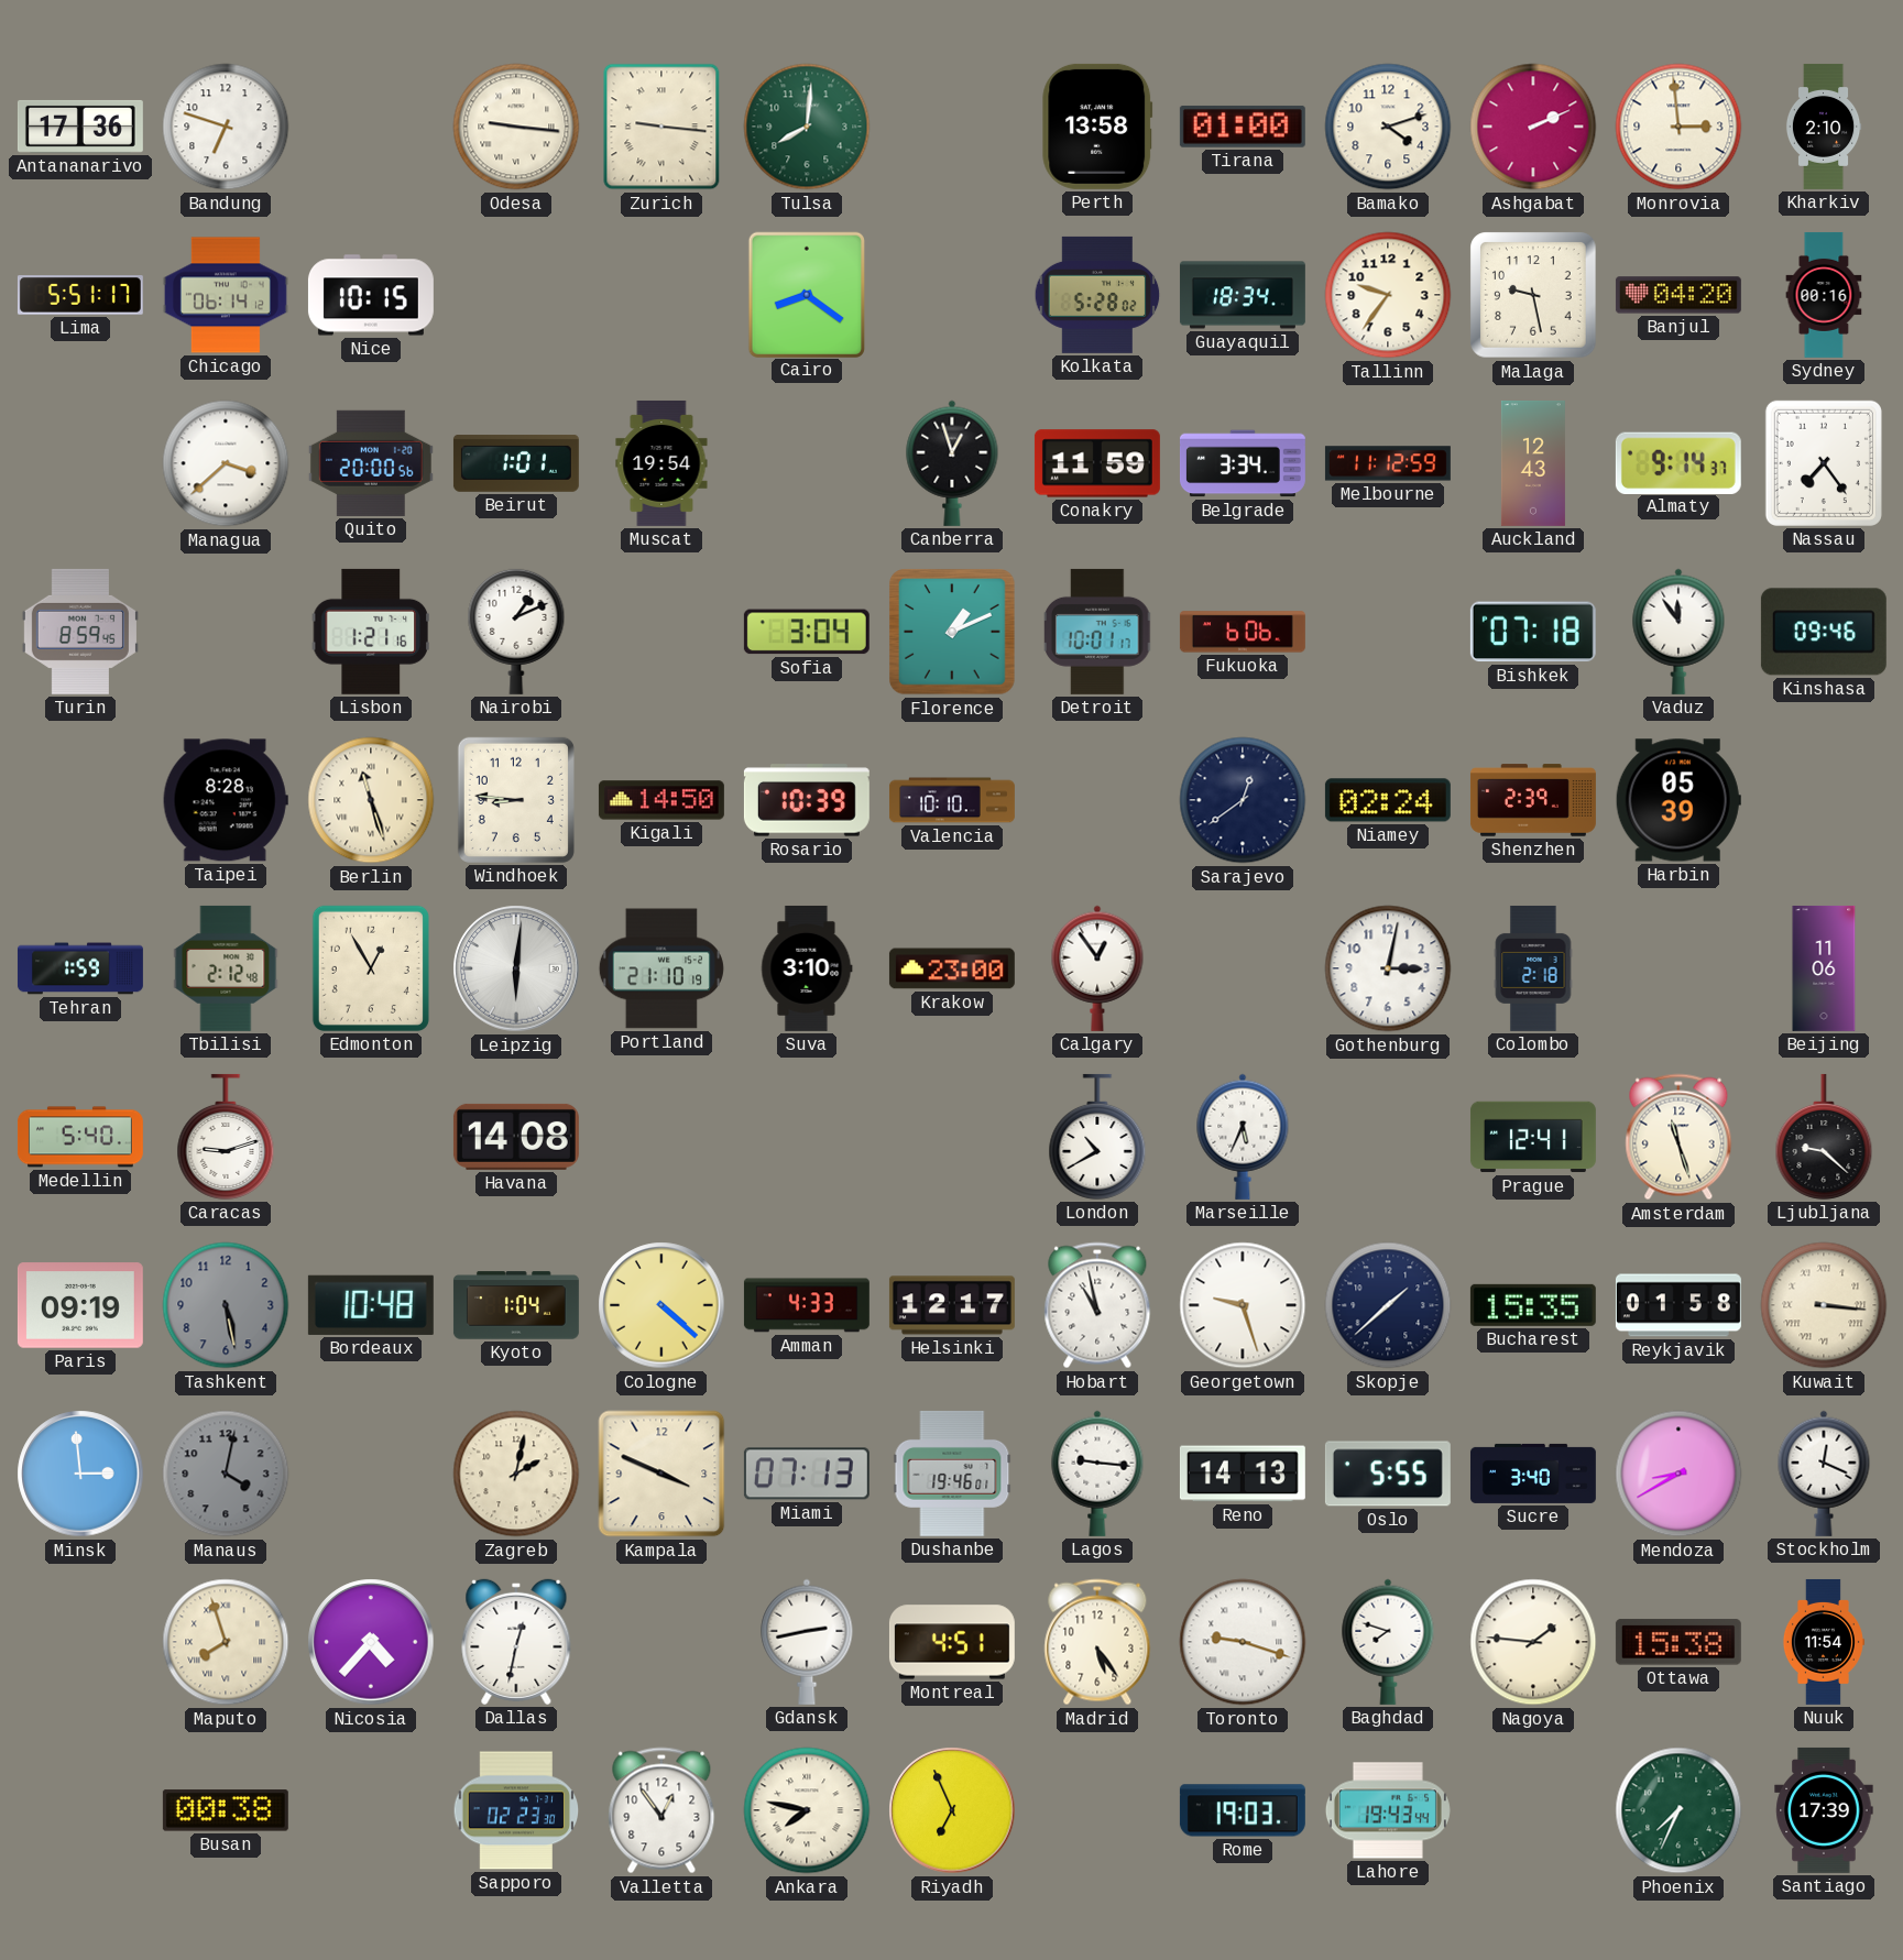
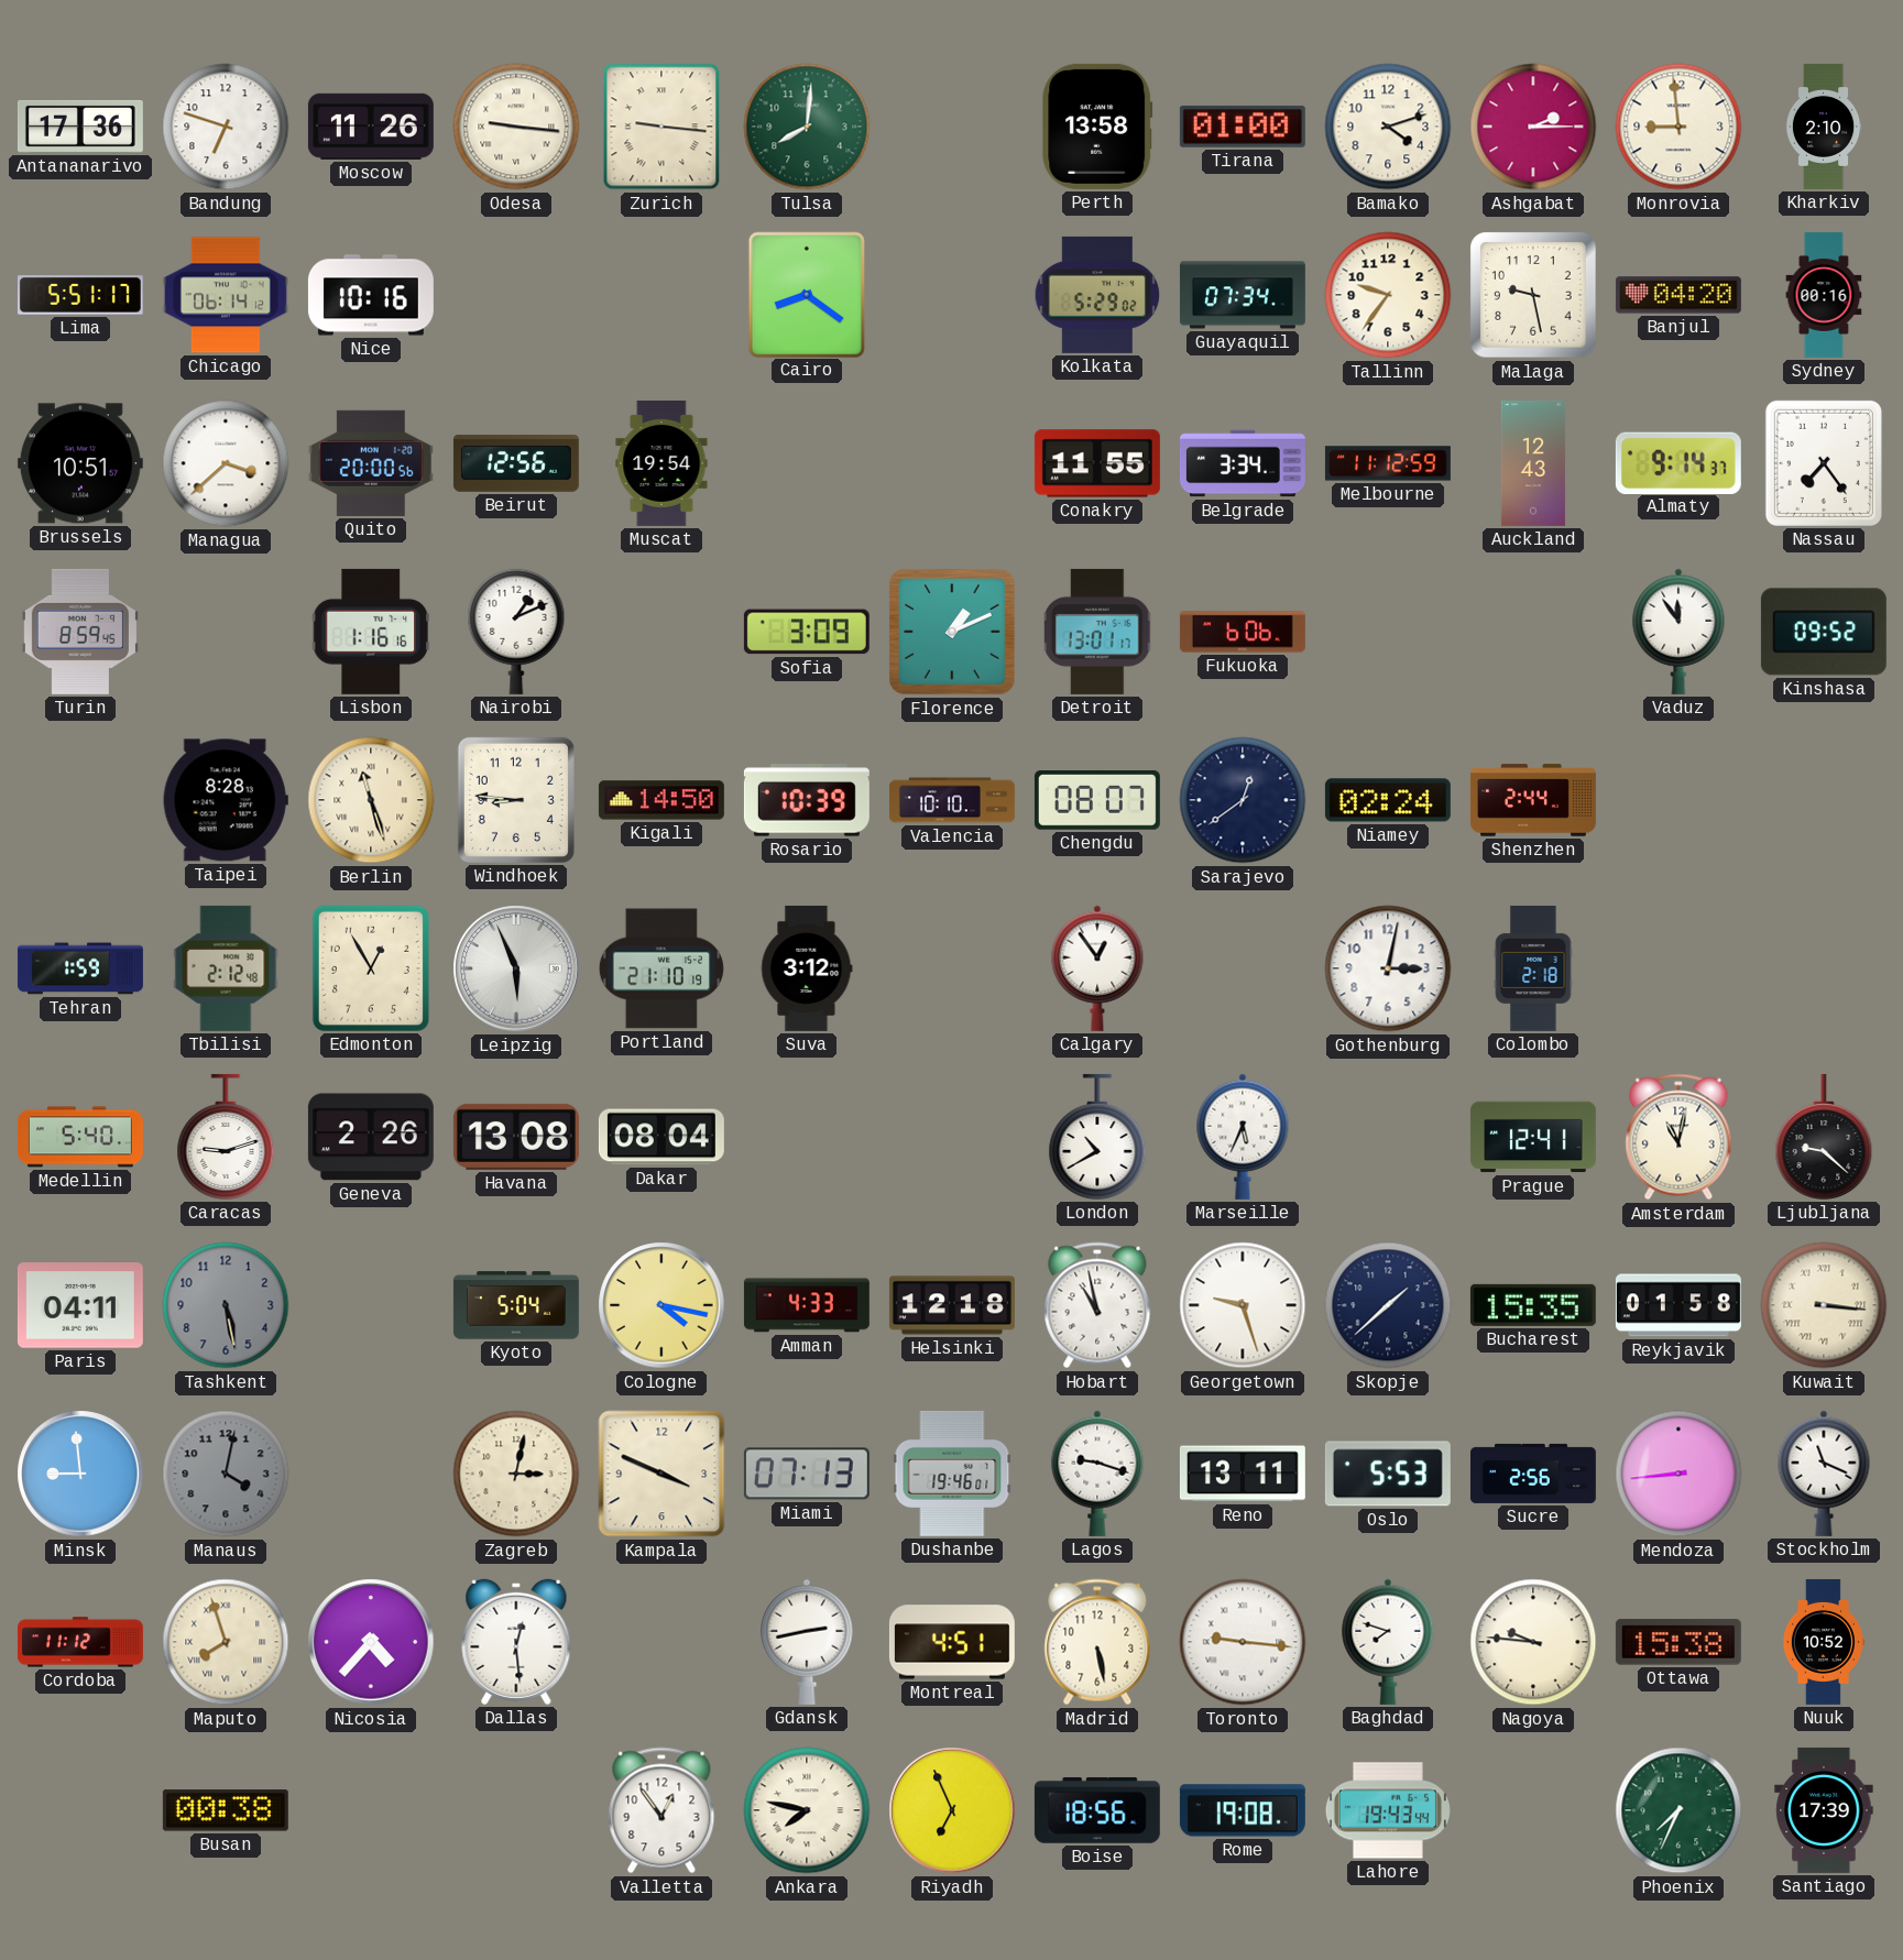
Moscow: none -> 11:26
Ashgabat: 2:11 -> 2:15
Monrovia: 2:59 -> 8:59
Nice: 10:15 -> 10:16
Kolkata: 5:28 -> 5:29
Guayaquil: 18:34 -> 07:34
Brussels: none -> 10:51
Beirut: 1:01 -> 12:56
Canberra: 12:57 -> none
Conakry: 11:59 -> 11:55
Lisbon: 1:21 -> 1:16
Sofia: 3:04 -> 3:09
Detroit: 10:01 -> 13:01
Bishkek: 07:18 -> none
Kinshasa: 09:46 -> 09:52
Chengdu: none -> 08:07
Shenzhen: 2:39 -> 2:44
Harbin: 05:39 -> none
Leipzig: 6:01 -> 5:56
Suva: 3:10 -> 3:12
Krakow: 23:00 -> none
Beijing: 11:06 -> none
Geneva: none -> 2:26
Havana: 14:08 -> 13:08
Dakar: none -> 08:04
Amsterdam: 11:27 -> 11:02
Paris: 09:19 -> 04:11
Bordeaux: 10:48 -> none
Kyoto: 1:04 -> 5:04
Cologne: 4:22 -> 4:17
Helsinki: 12:17 -> 12:18
Minsk: 2:59 -> 8:59
Zagreb: 2:02 -> 3:02
Lagos: 9:16 -> 9:18
Reno: 14:13 -> 13:11
Oslo: 5:55 -> 5:53
Sucre: 3:40 -> 2:56
Mendoza: 8:40 -> 8:44
Stockholm: 12:19 -> 11:19
Cordoba: none -> 11:12
Dallas: 12:32 -> 12:29
Madrid: 5:24 -> 5:28
Toronto: 9:18 -> 9:16
Nagoya: 1:46 -> 9:46
Nuuk: 11:54 -> 10:52
Sapporo: 02:23 -> none
Boise: none -> 18:56
Rome: 19:03 -> 19:08
